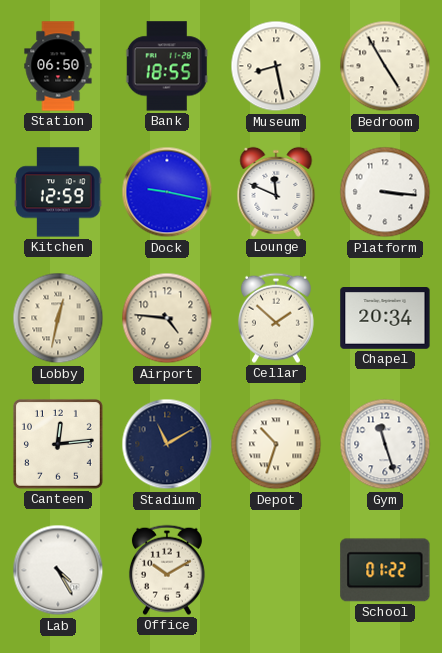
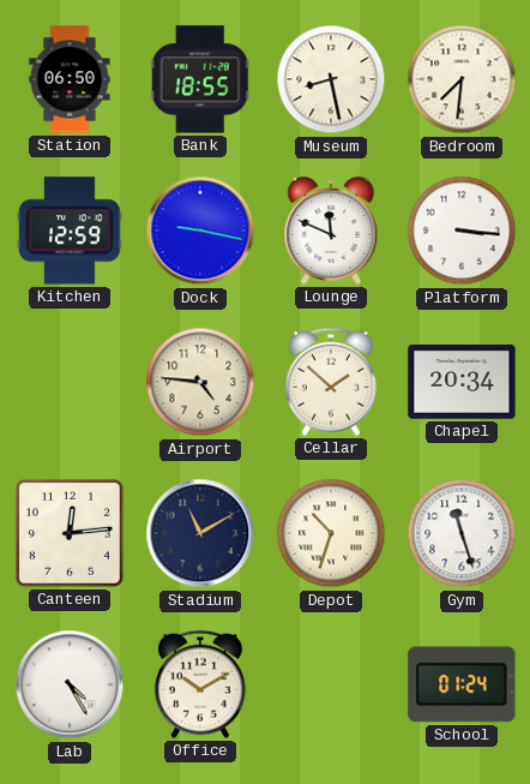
Bedroom: 4:55 -> 7:31
Lobby: 12:32 -> none
School: 01:22 -> 01:24
